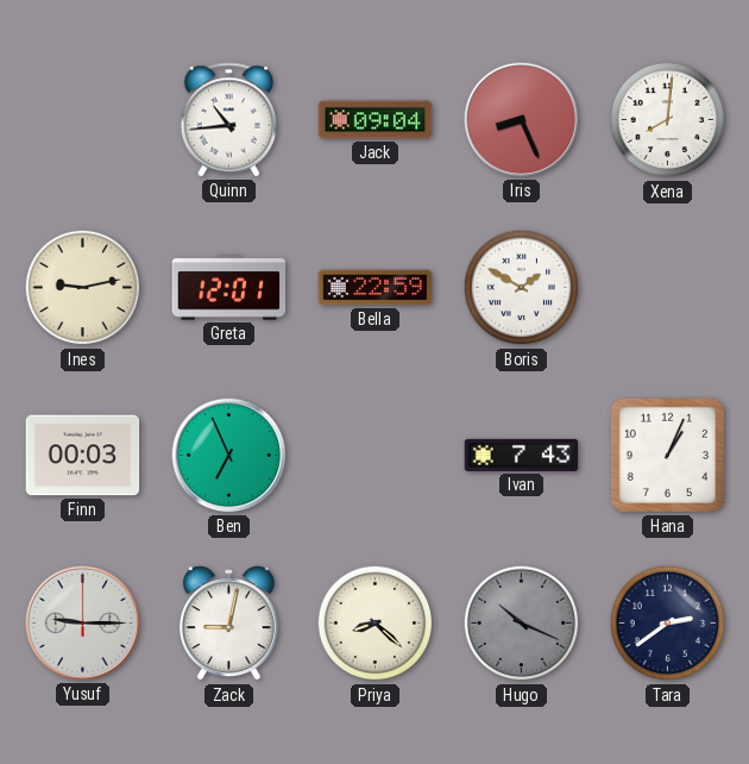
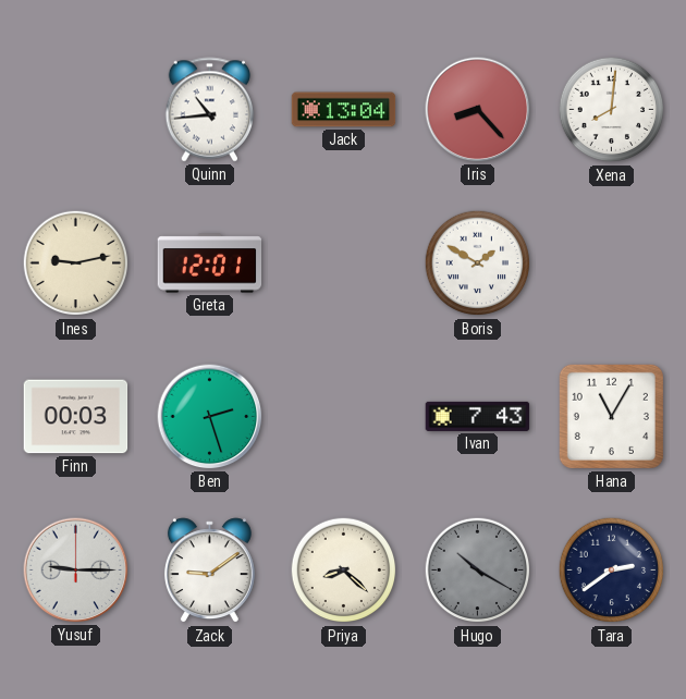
Jack: 09:04 -> 13:04
Iris: 8:26 -> 8:23
Bella: 22:59 -> none
Ben: 6:56 -> 2:27
Hana: 1:04 -> 11:05
Zack: 9:02 -> 9:09
Hugo: 10:19 -> 10:20
